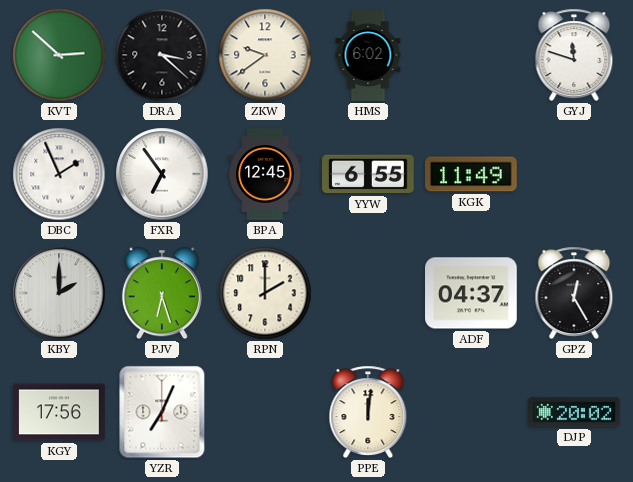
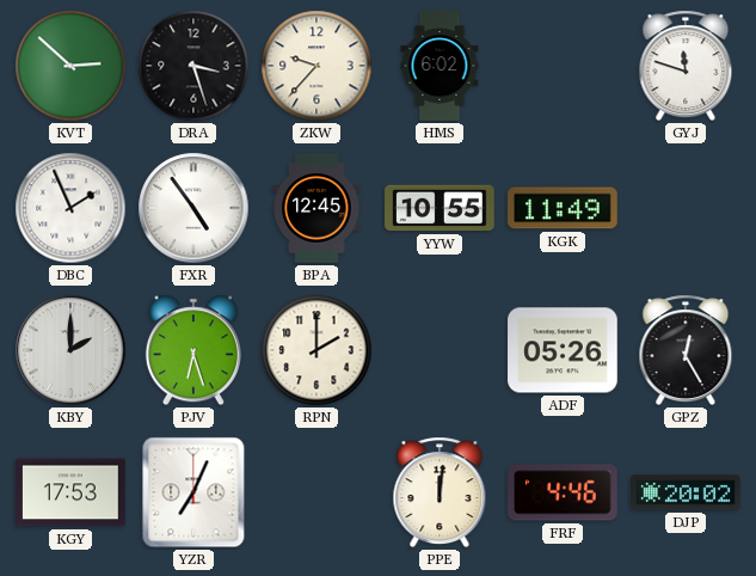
DRA: 3:22 -> 3:27
ZKW: 9:39 -> 9:37
FXR: 6:54 -> 4:54
YYW: 6:55 -> 10:55
ADF: 04:37 -> 05:26
KGY: 17:56 -> 17:53
FRF: none -> 4:46
